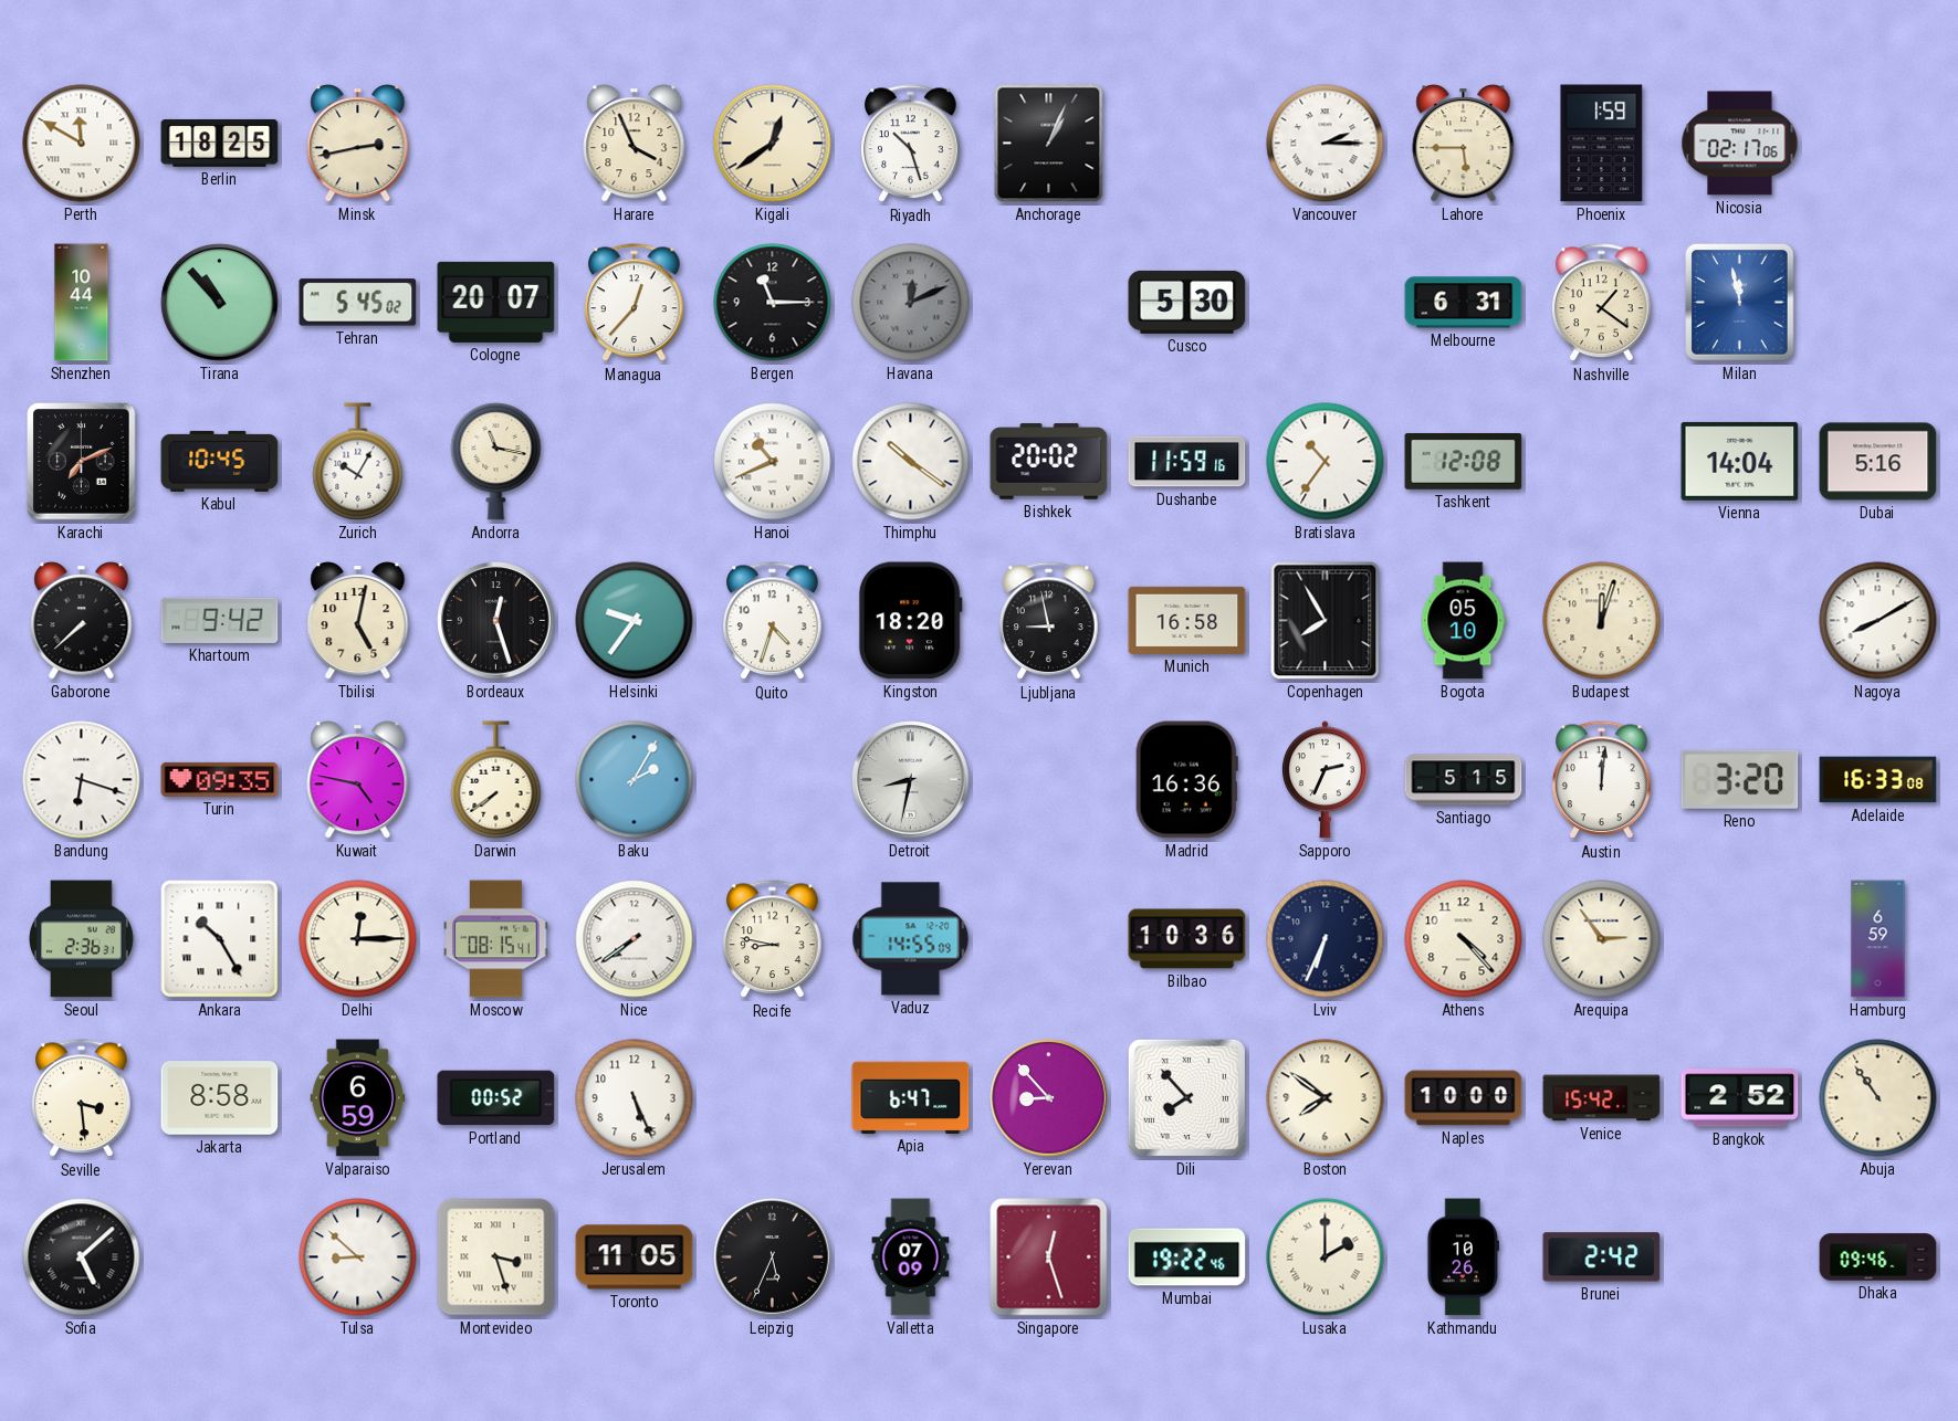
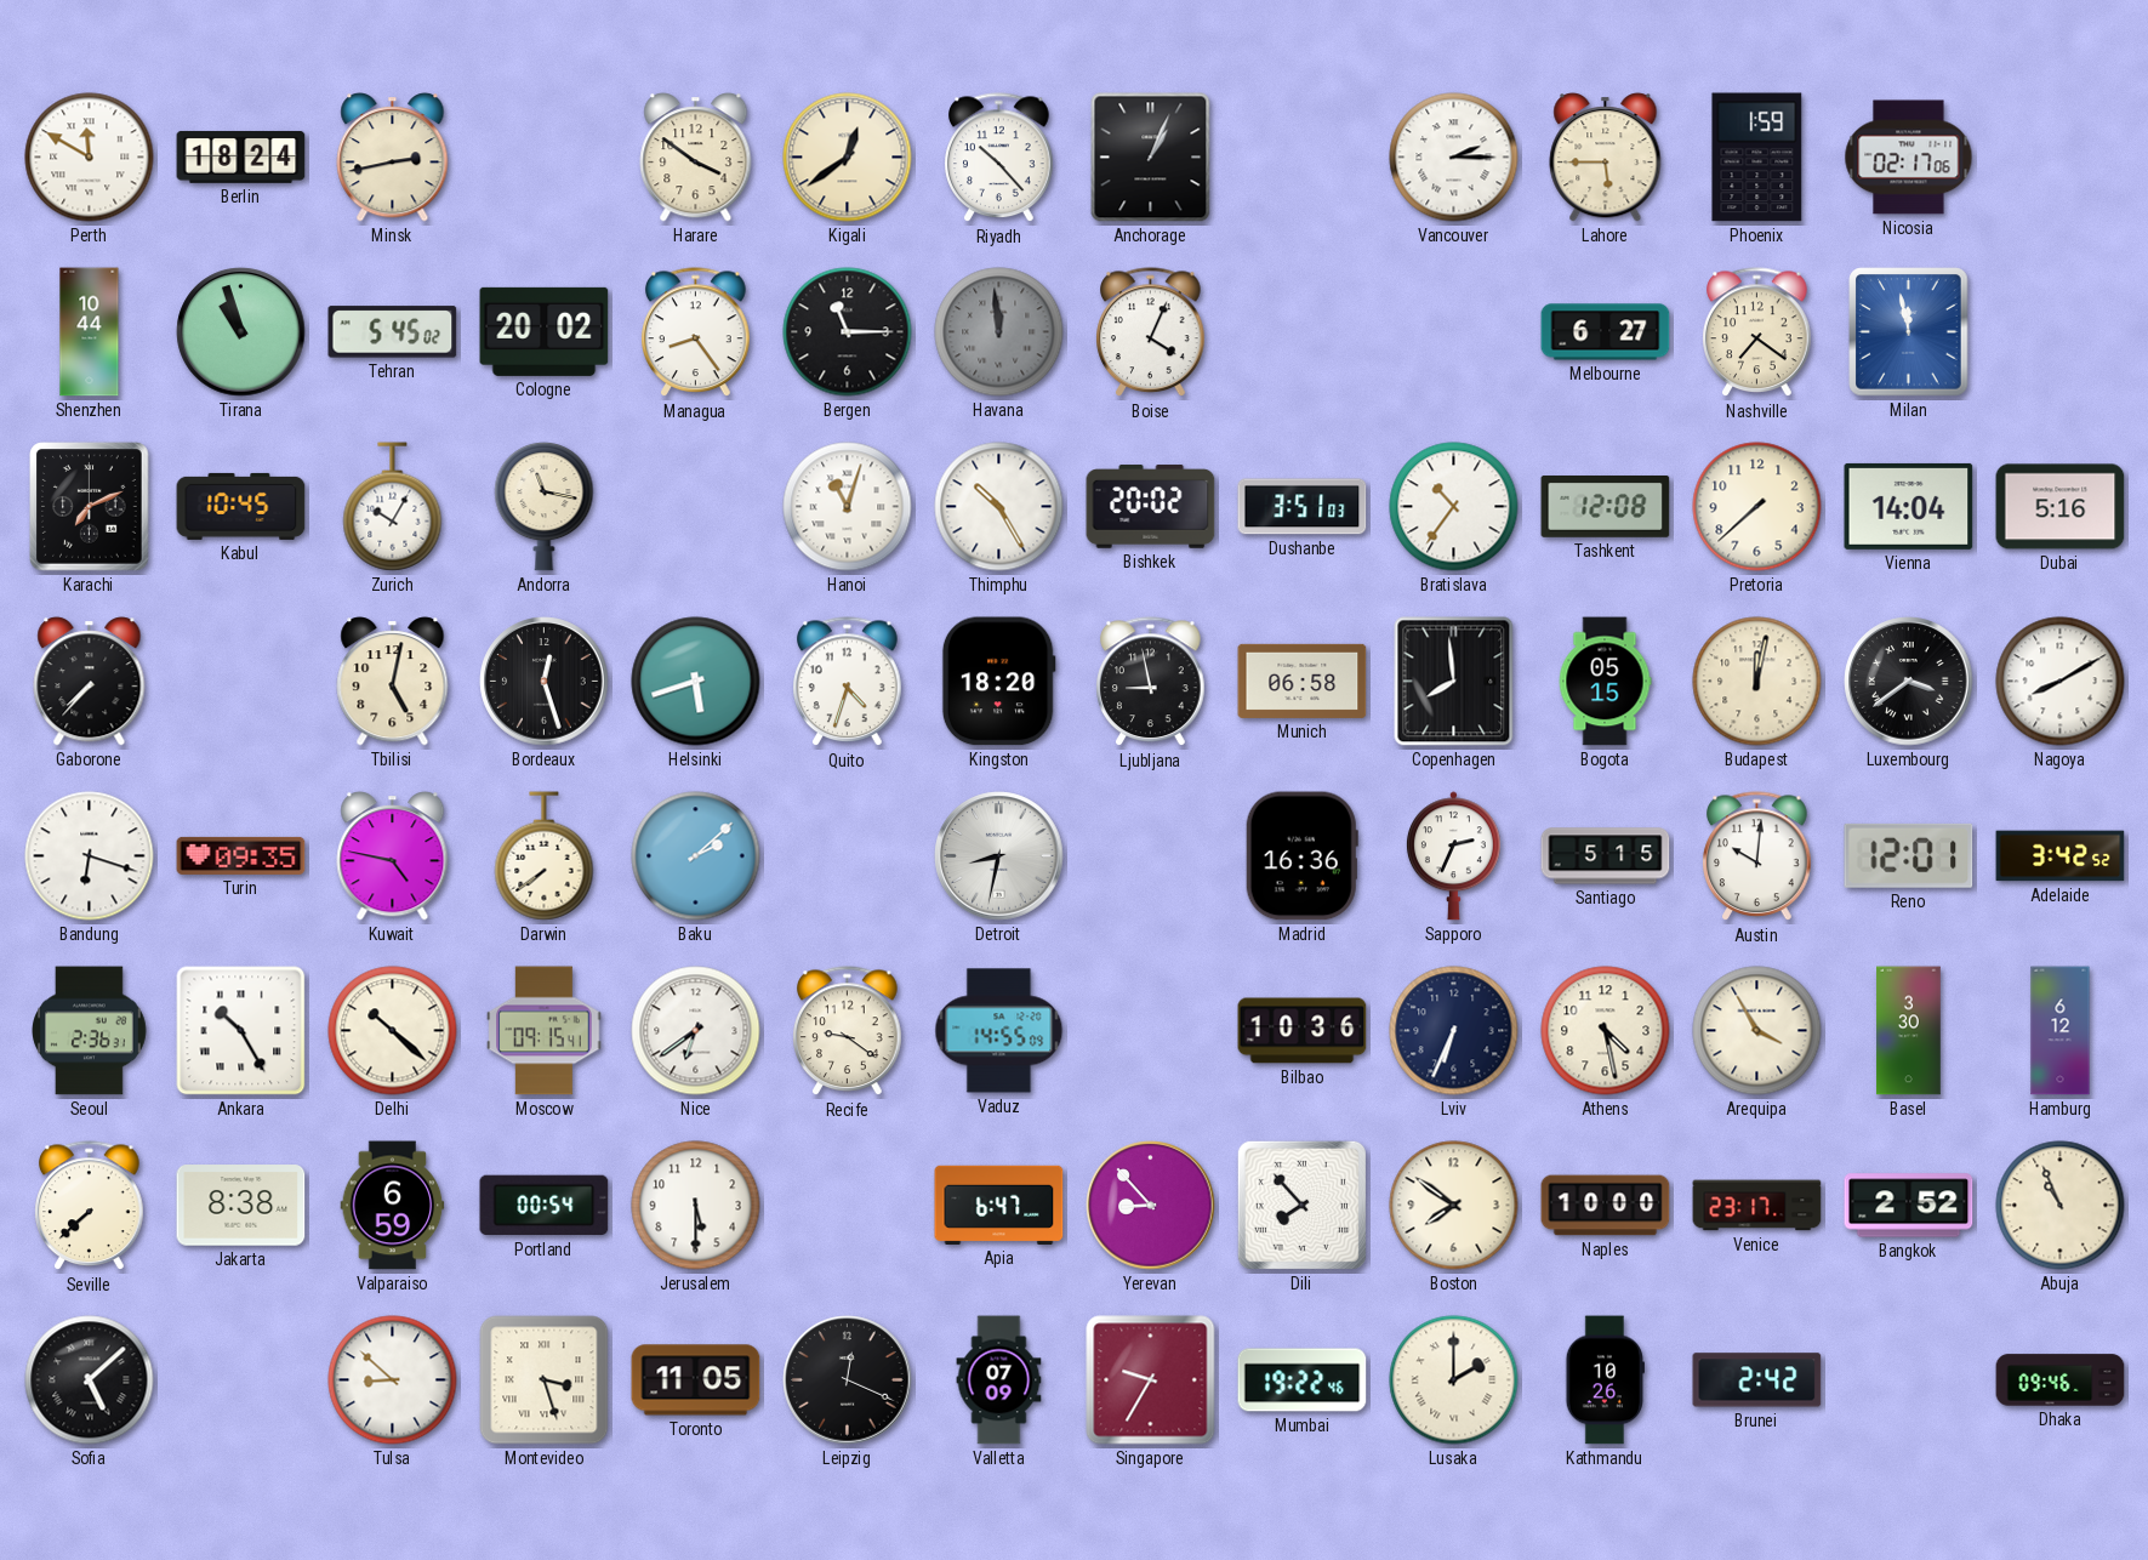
Berlin: 18:25 -> 18:24
Harare: 3:56 -> 3:51
Riyadh: 10:27 -> 10:23
Tirana: 10:53 -> 10:57
Cologne: 20:07 -> 20:02
Managua: 12:37 -> 8:24
Havana: 12:11 -> 11:59
Boise: none -> 4:04
Cusco: 5:30 -> none
Melbourne: 6:31 -> 6:27
Nashville: 1:21 -> 7:21
Hanoi: 10:41 -> 11:03
Thimphu: 10:21 -> 10:25
Dushanbe: 11:59 -> 3:51
Pretoria: none -> 7:38
Gaborone: 7:38 -> 7:37
Khartoum: 9:42 -> none
Helsinki: 9:36 -> 5:42
Munich: 16:58 -> 06:58
Copenhagen: 7:55 -> 7:59
Bogota: 05:10 -> 05:15
Budapest: 12:03 -> 12:02
Luxembourg: none -> 3:39
Baku: 2:05 -> 2:08
Austin: 12:01 -> 10:01
Reno: 3:20 -> 12:01
Adelaide: 16:33 -> 3:42
Delhi: 12:15 -> 10:22
Moscow: 08:15 -> 09:15
Nice: 7:39 -> 6:39
Recife: 8:47 -> 9:21
Athens: 4:23 -> 4:28
Arequipa: 2:54 -> 3:55
Basel: none -> 3:30
Hamburg: 6:59 -> 6:12
Seville: 3:29 -> 7:38
Jakarta: 8:58 -> 8:38
Portland: 00:52 -> 00:54
Jerusalem: 5:26 -> 5:30
Venice: 15:42 -> 23:17
Abuja: 10:54 -> 10:56
Leipzig: 5:34 -> 12:19
Singapore: 12:27 -> 9:35
